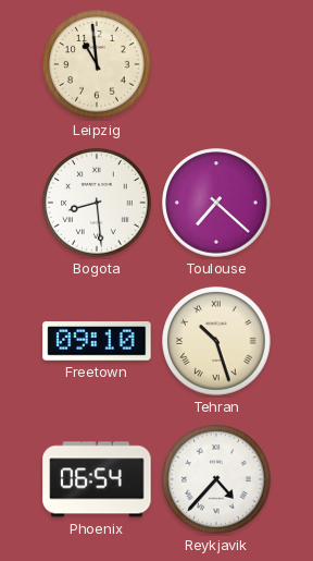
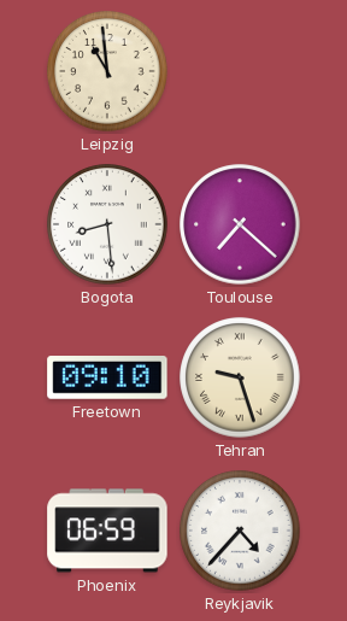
Tehran: 10:27 -> 9:27
Phoenix: 06:54 -> 06:59
